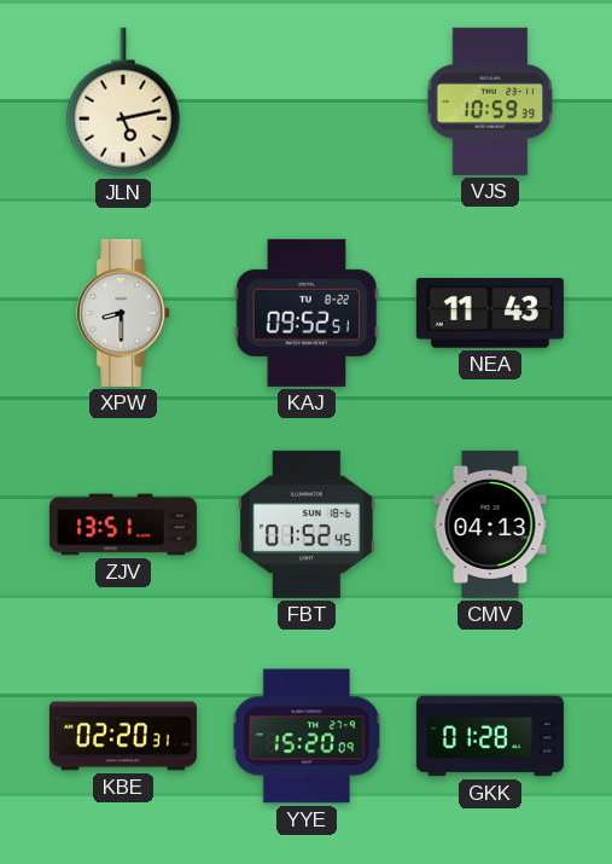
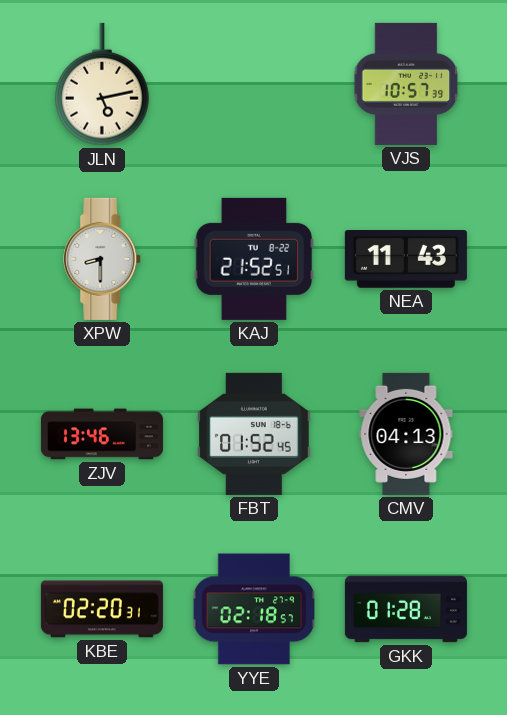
VJS: 10:59 -> 10:57
KAJ: 09:52 -> 21:52
ZJV: 13:51 -> 13:46
YYE: 15:20 -> 02:18
